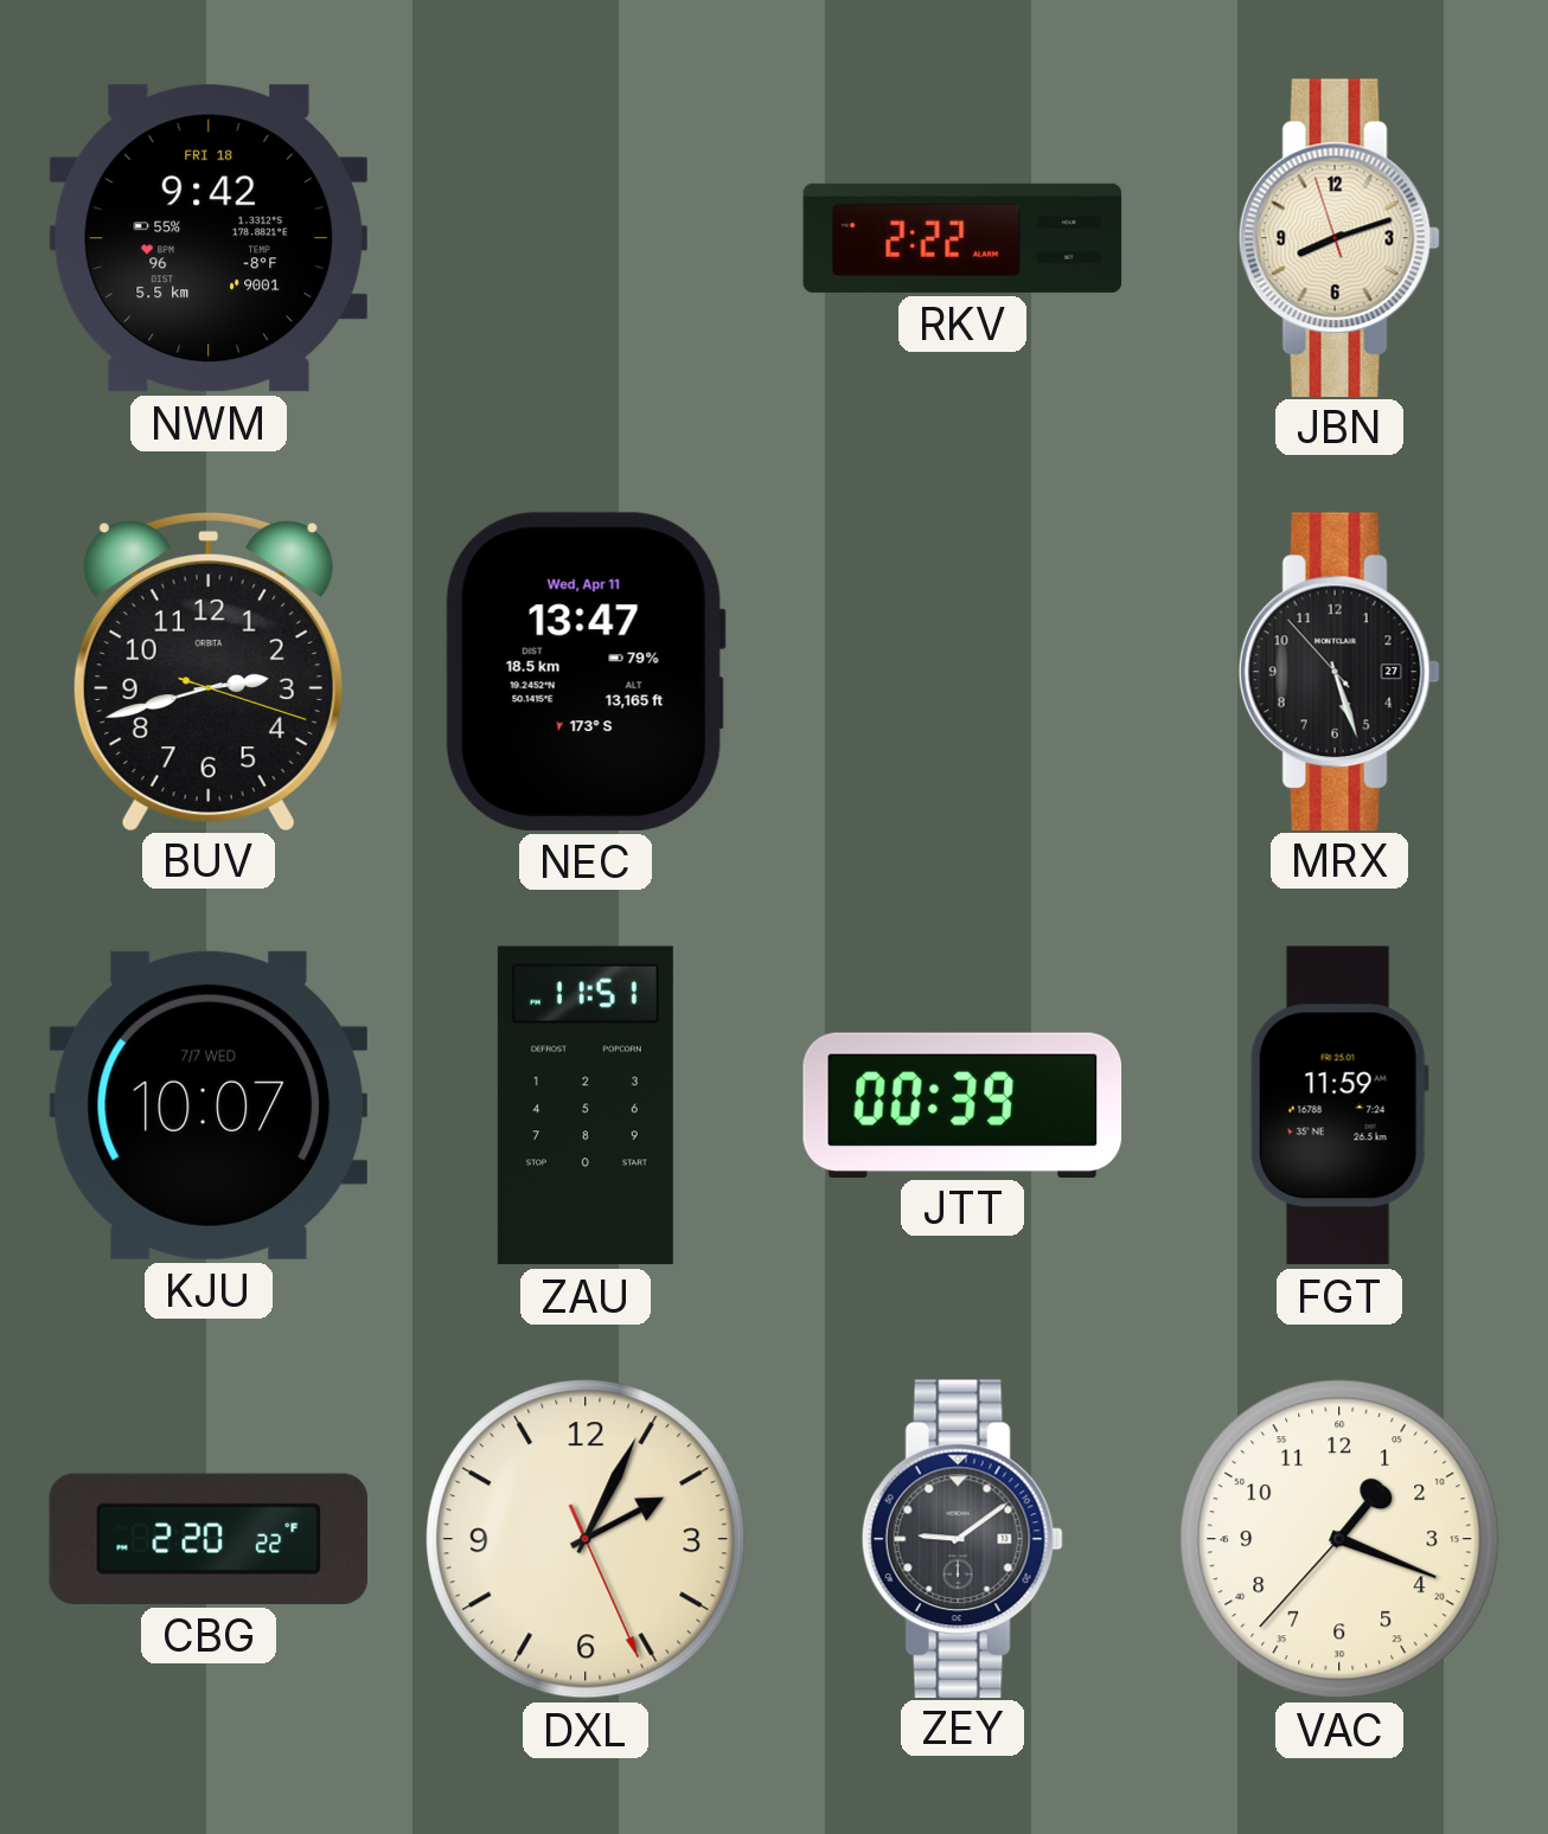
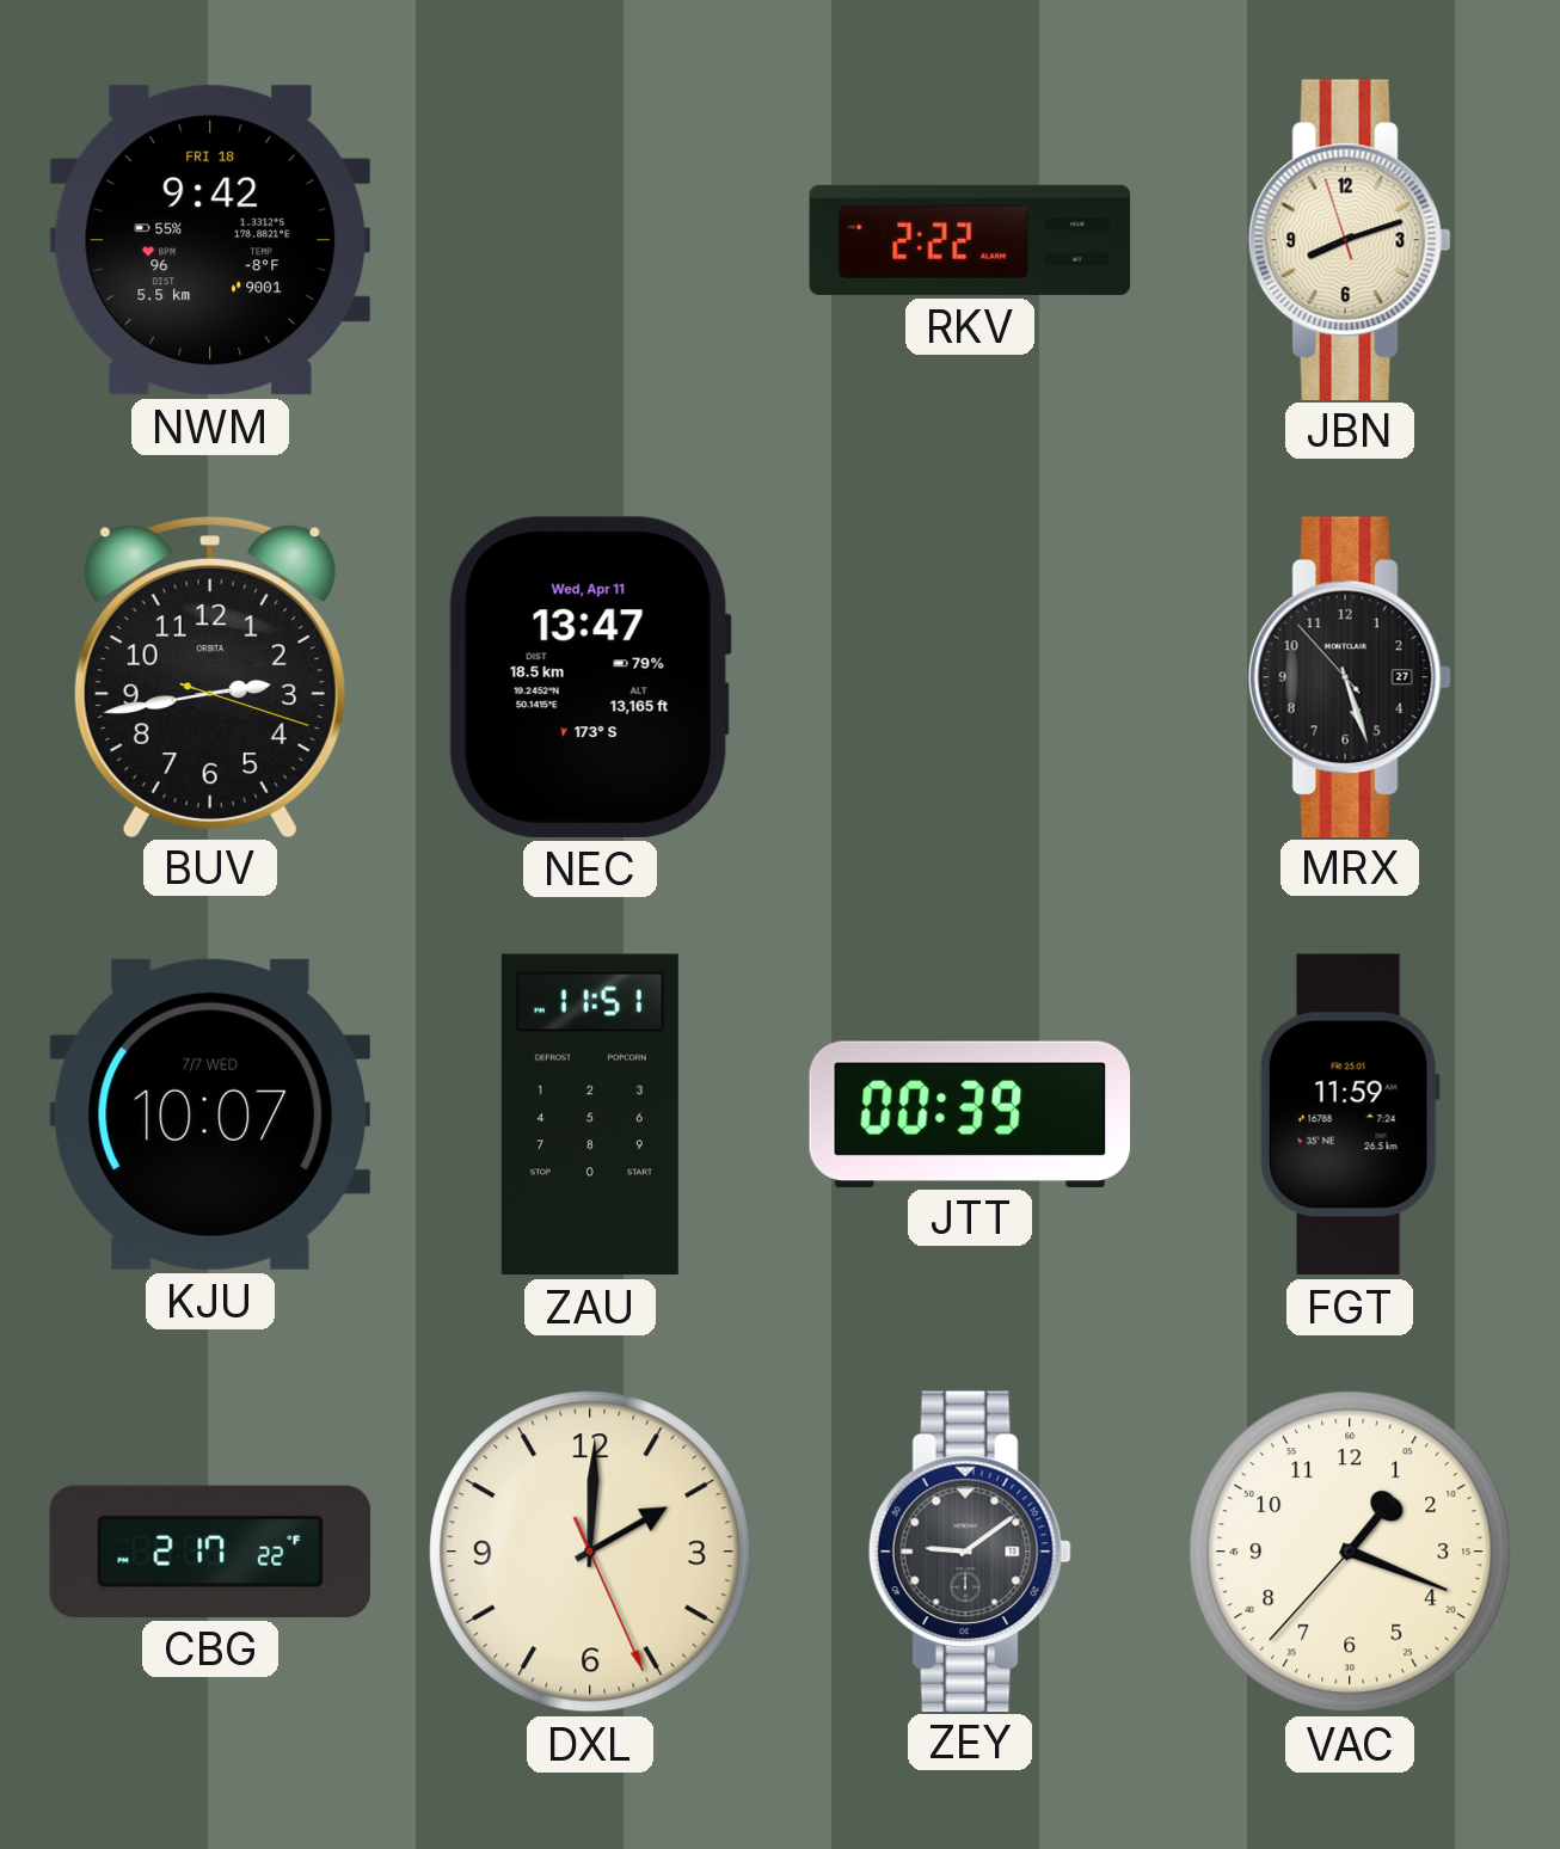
BUV: 2:42 -> 2:43
CBG: 2:20 -> 2:17
DXL: 2:04 -> 2:00
